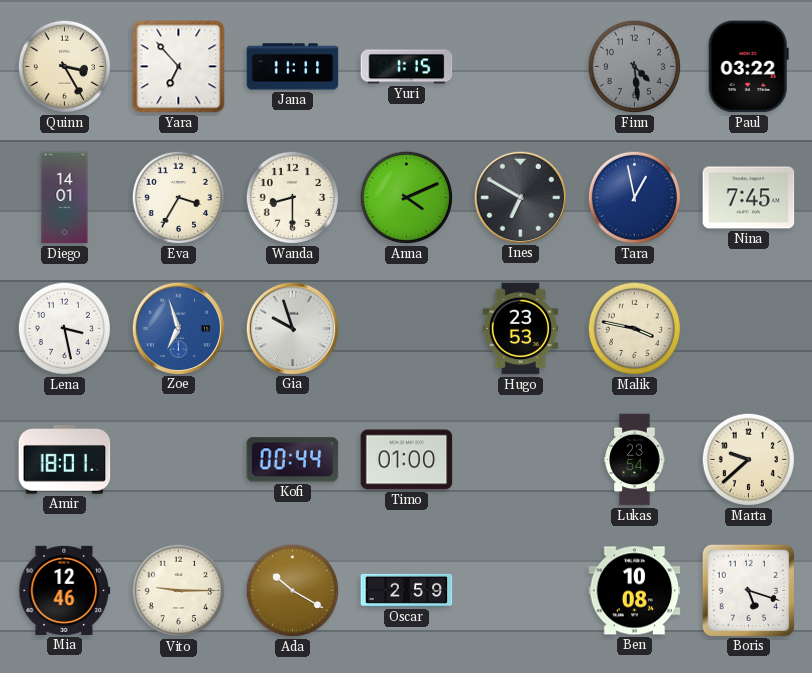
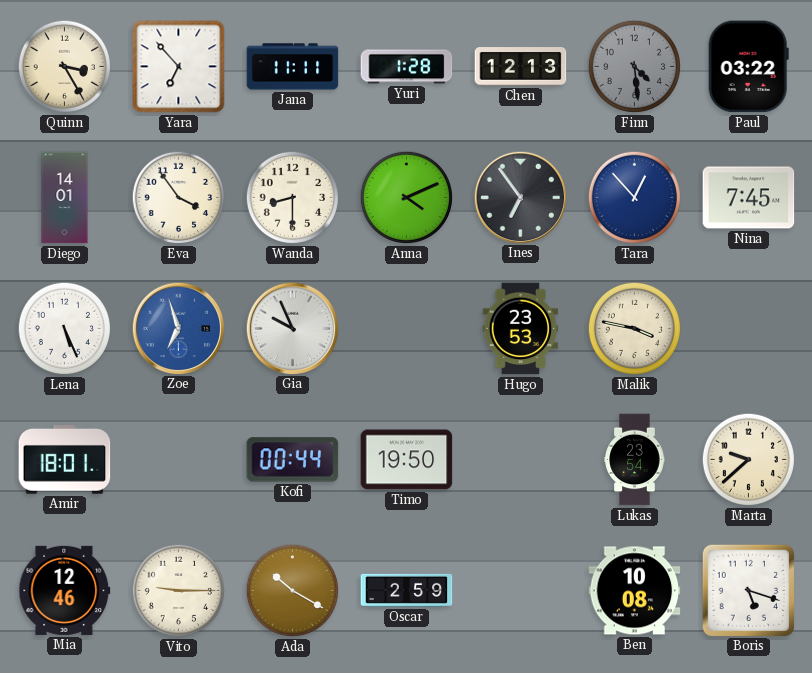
Yuri: 1:15 -> 1:28
Chen: none -> 12:13
Eva: 3:35 -> 3:54
Ines: 6:50 -> 6:54
Tara: 12:58 -> 12:53
Lena: 3:28 -> 5:26
Gia: 9:57 -> 9:56
Timo: 01:00 -> 19:50
